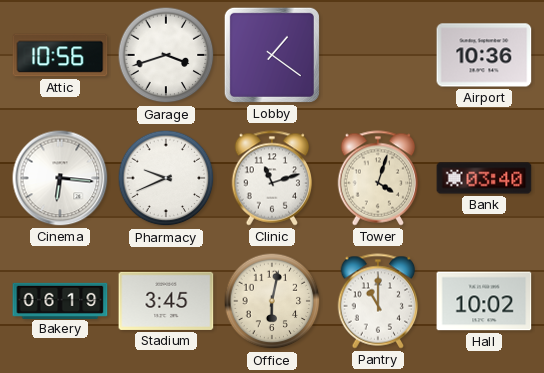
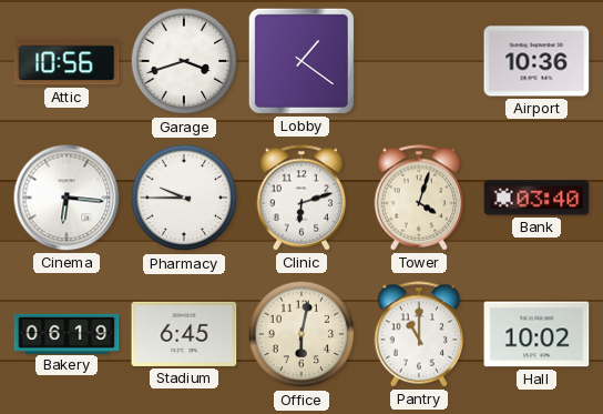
Pharmacy: 9:41 -> 9:45
Clinic: 11:12 -> 6:12
Stadium: 3:45 -> 6:45
